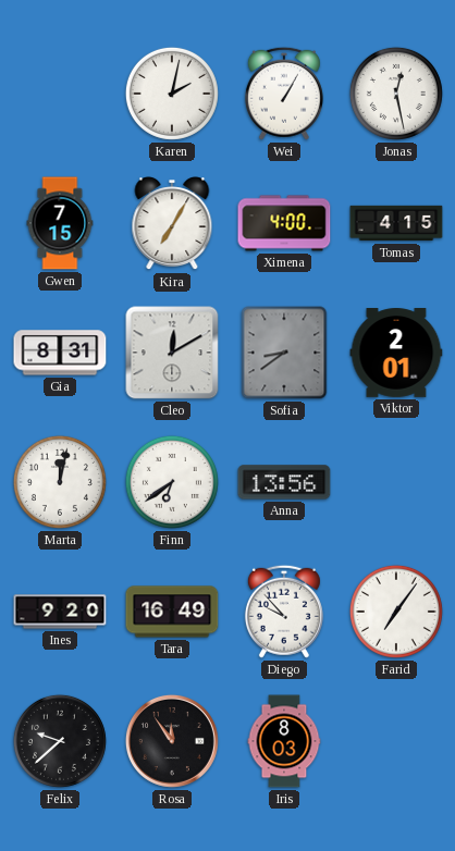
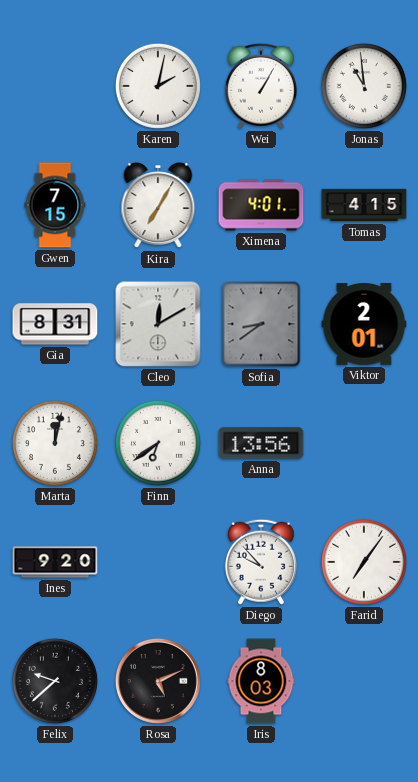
Jonas: 12:28 -> 10:59
Ximena: 4:00 -> 4:01
Tara: 16:49 -> none
Rosa: 11:54 -> 5:11
